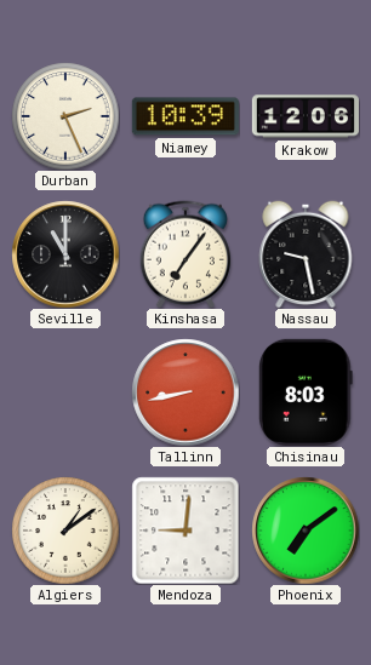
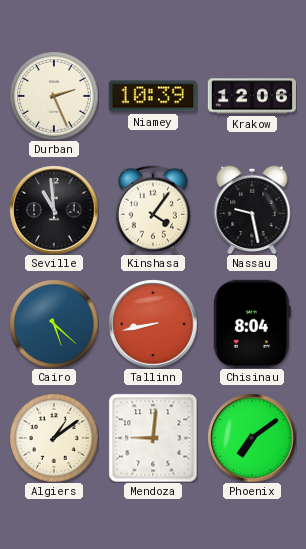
Seville: 11:00 -> 10:59
Kinshasa: 7:06 -> 4:06
Cairo: none -> 5:22
Chisinau: 8:03 -> 8:04
